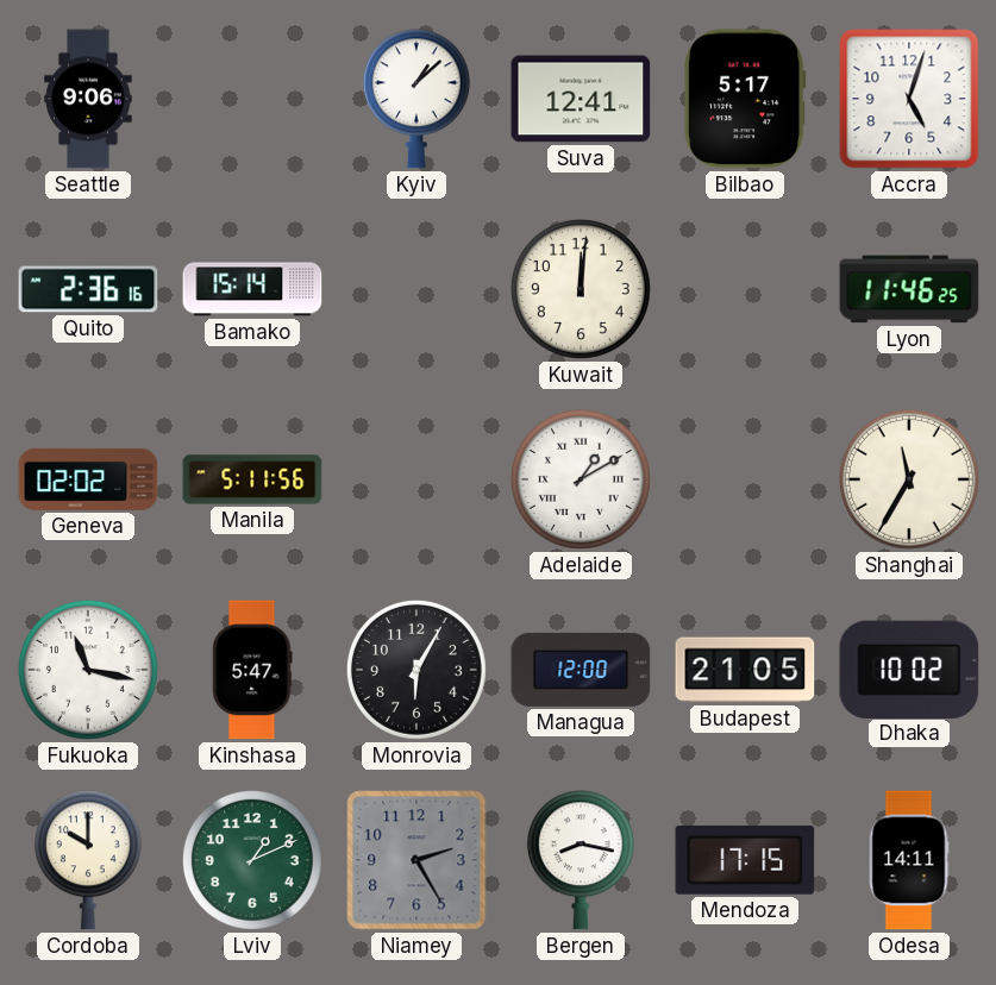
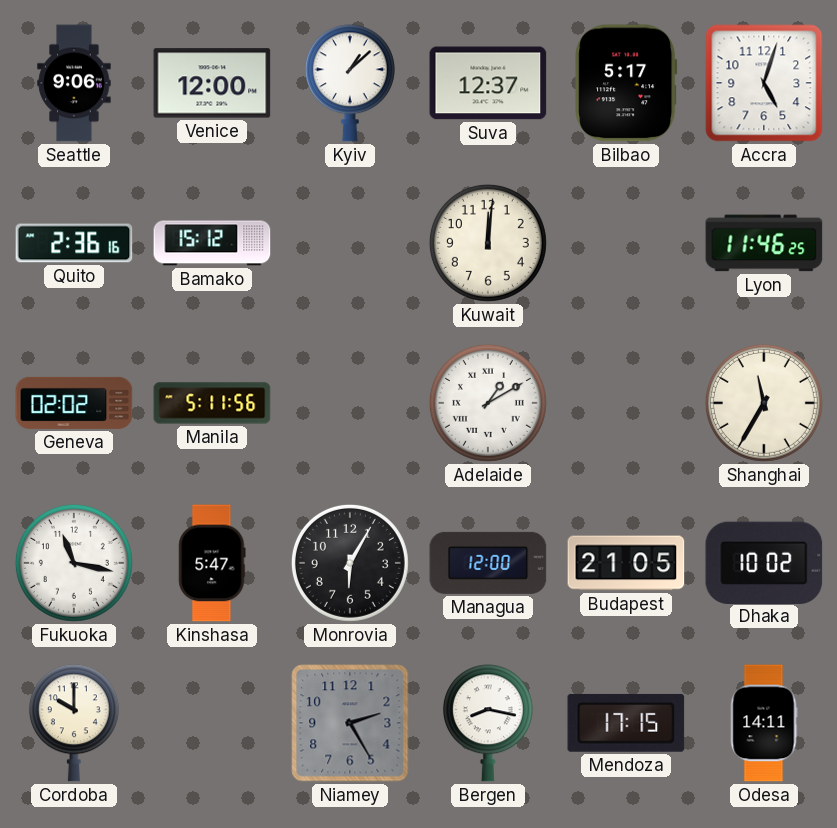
Venice: none -> 12:00
Suva: 12:41 -> 12:37
Bamako: 15:14 -> 15:12
Lviv: 1:11 -> none
